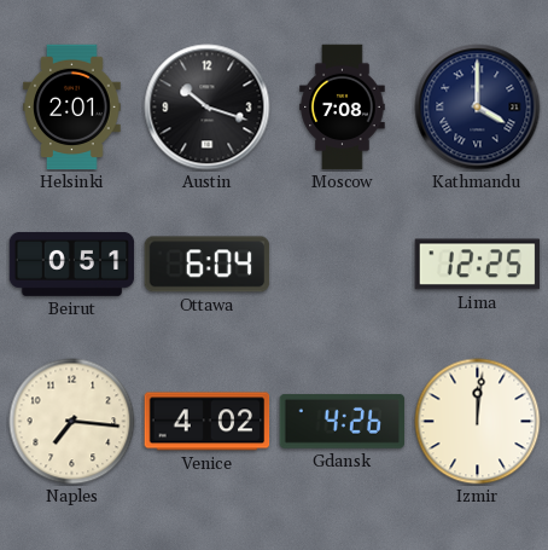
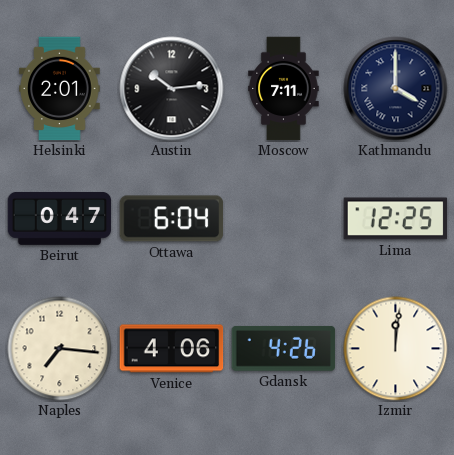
Austin: 10:18 -> 10:14
Moscow: 7:08 -> 7:11
Beirut: 0:51 -> 0:47
Venice: 4:02 -> 4:06
